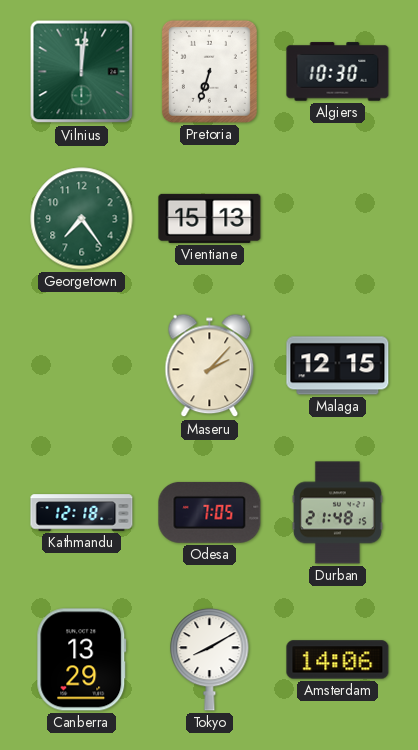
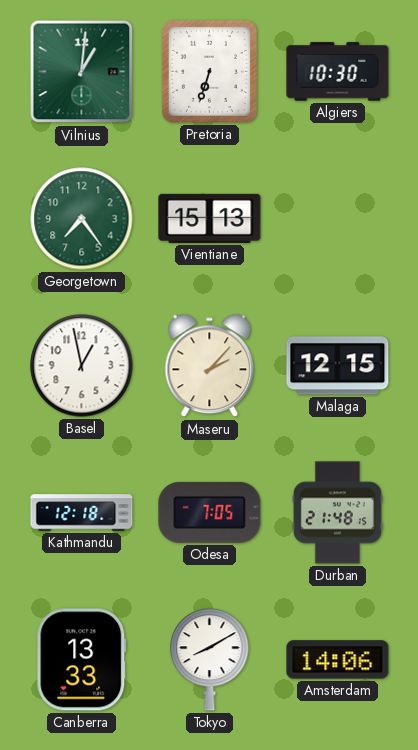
Vilnius: 12:01 -> 1:01
Basel: none -> 12:58
Canberra: 13:29 -> 13:33
